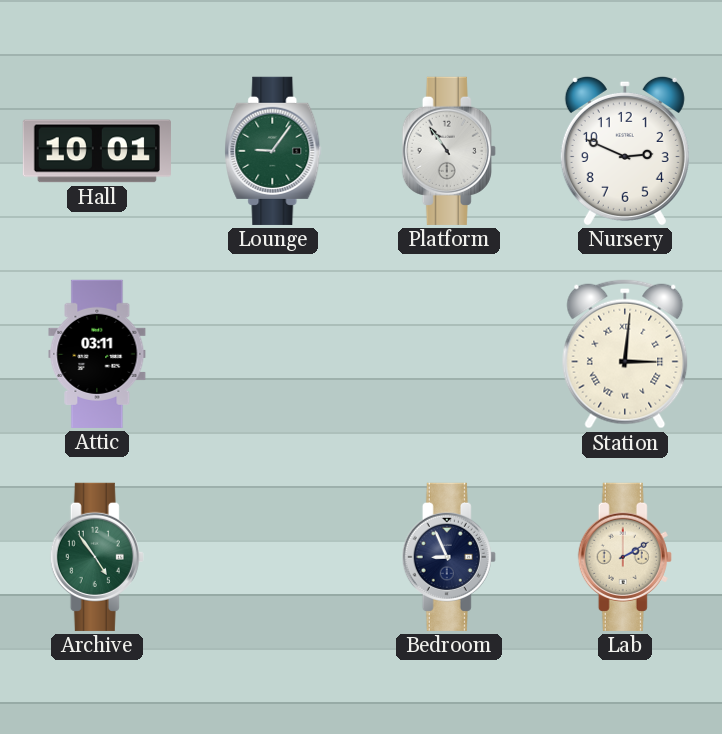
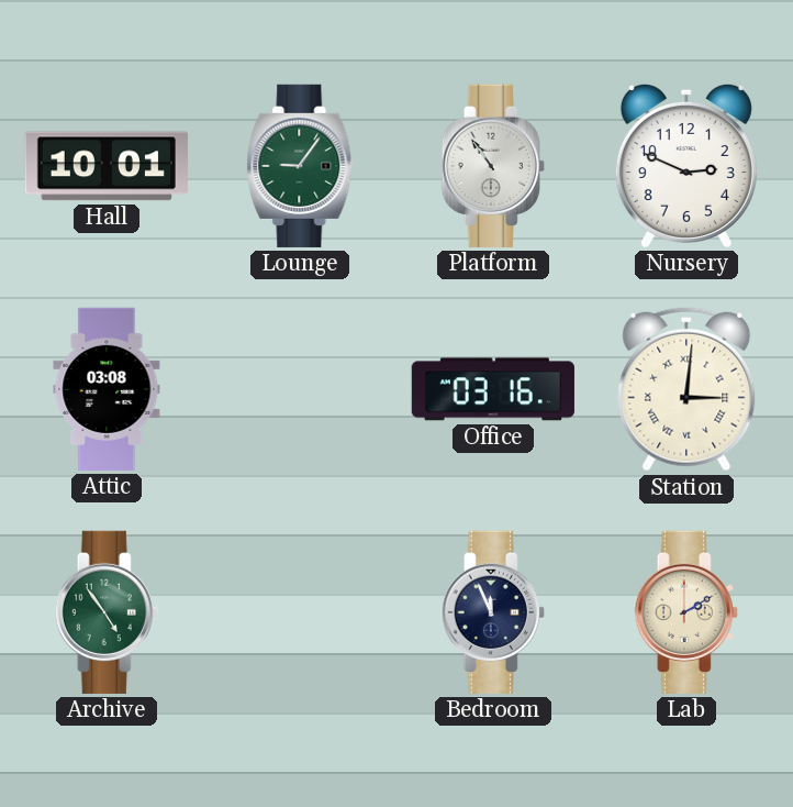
Attic: 03:11 -> 03:08
Office: none -> 03:16
Bedroom: 8:56 -> 11:56
